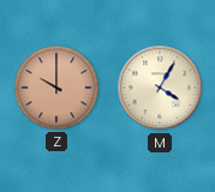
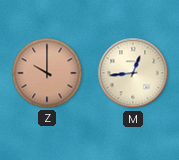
M: 4:05 -> 12:44
